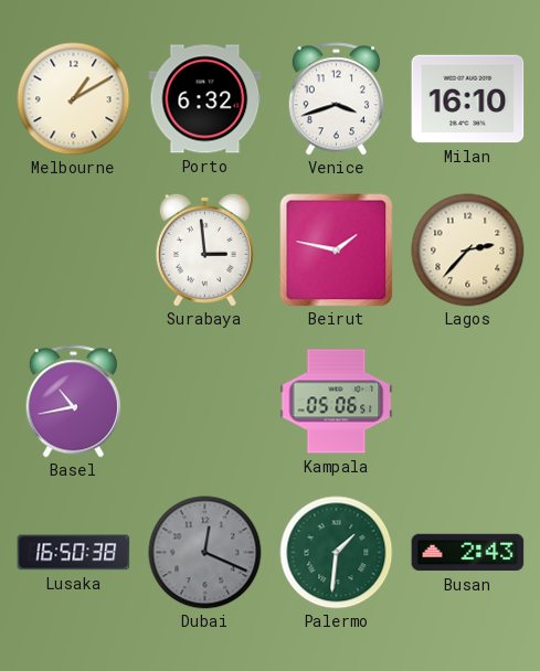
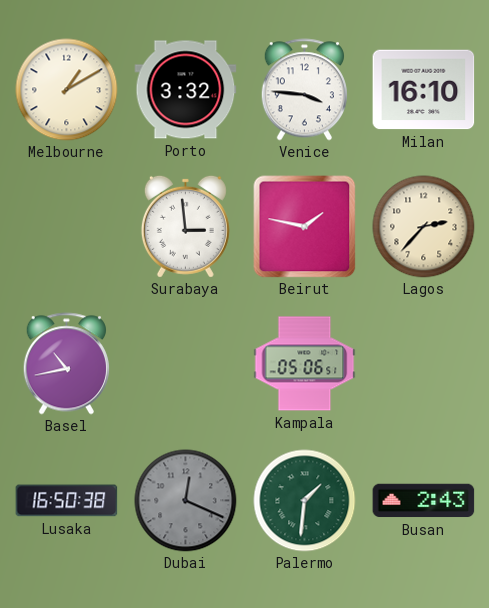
Porto: 6:32 -> 3:32
Venice: 3:42 -> 3:46
